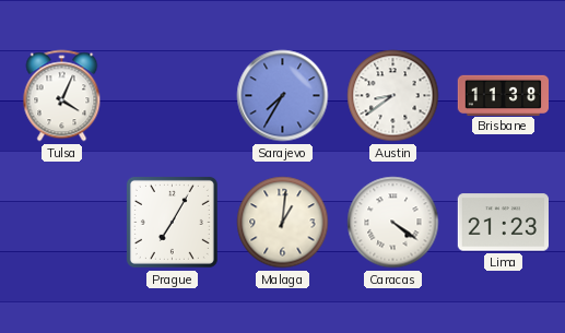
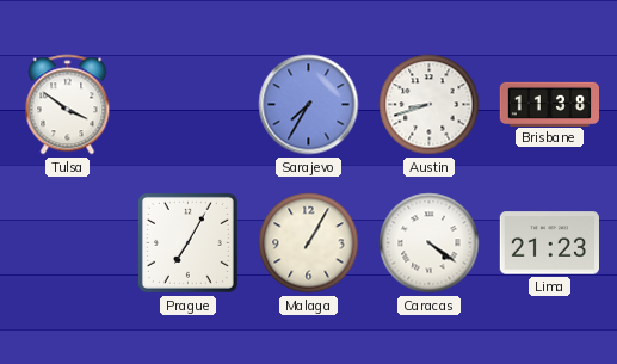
Tulsa: 4:04 -> 3:51
Austin: 8:39 -> 8:42
Malaga: 1:01 -> 1:05
